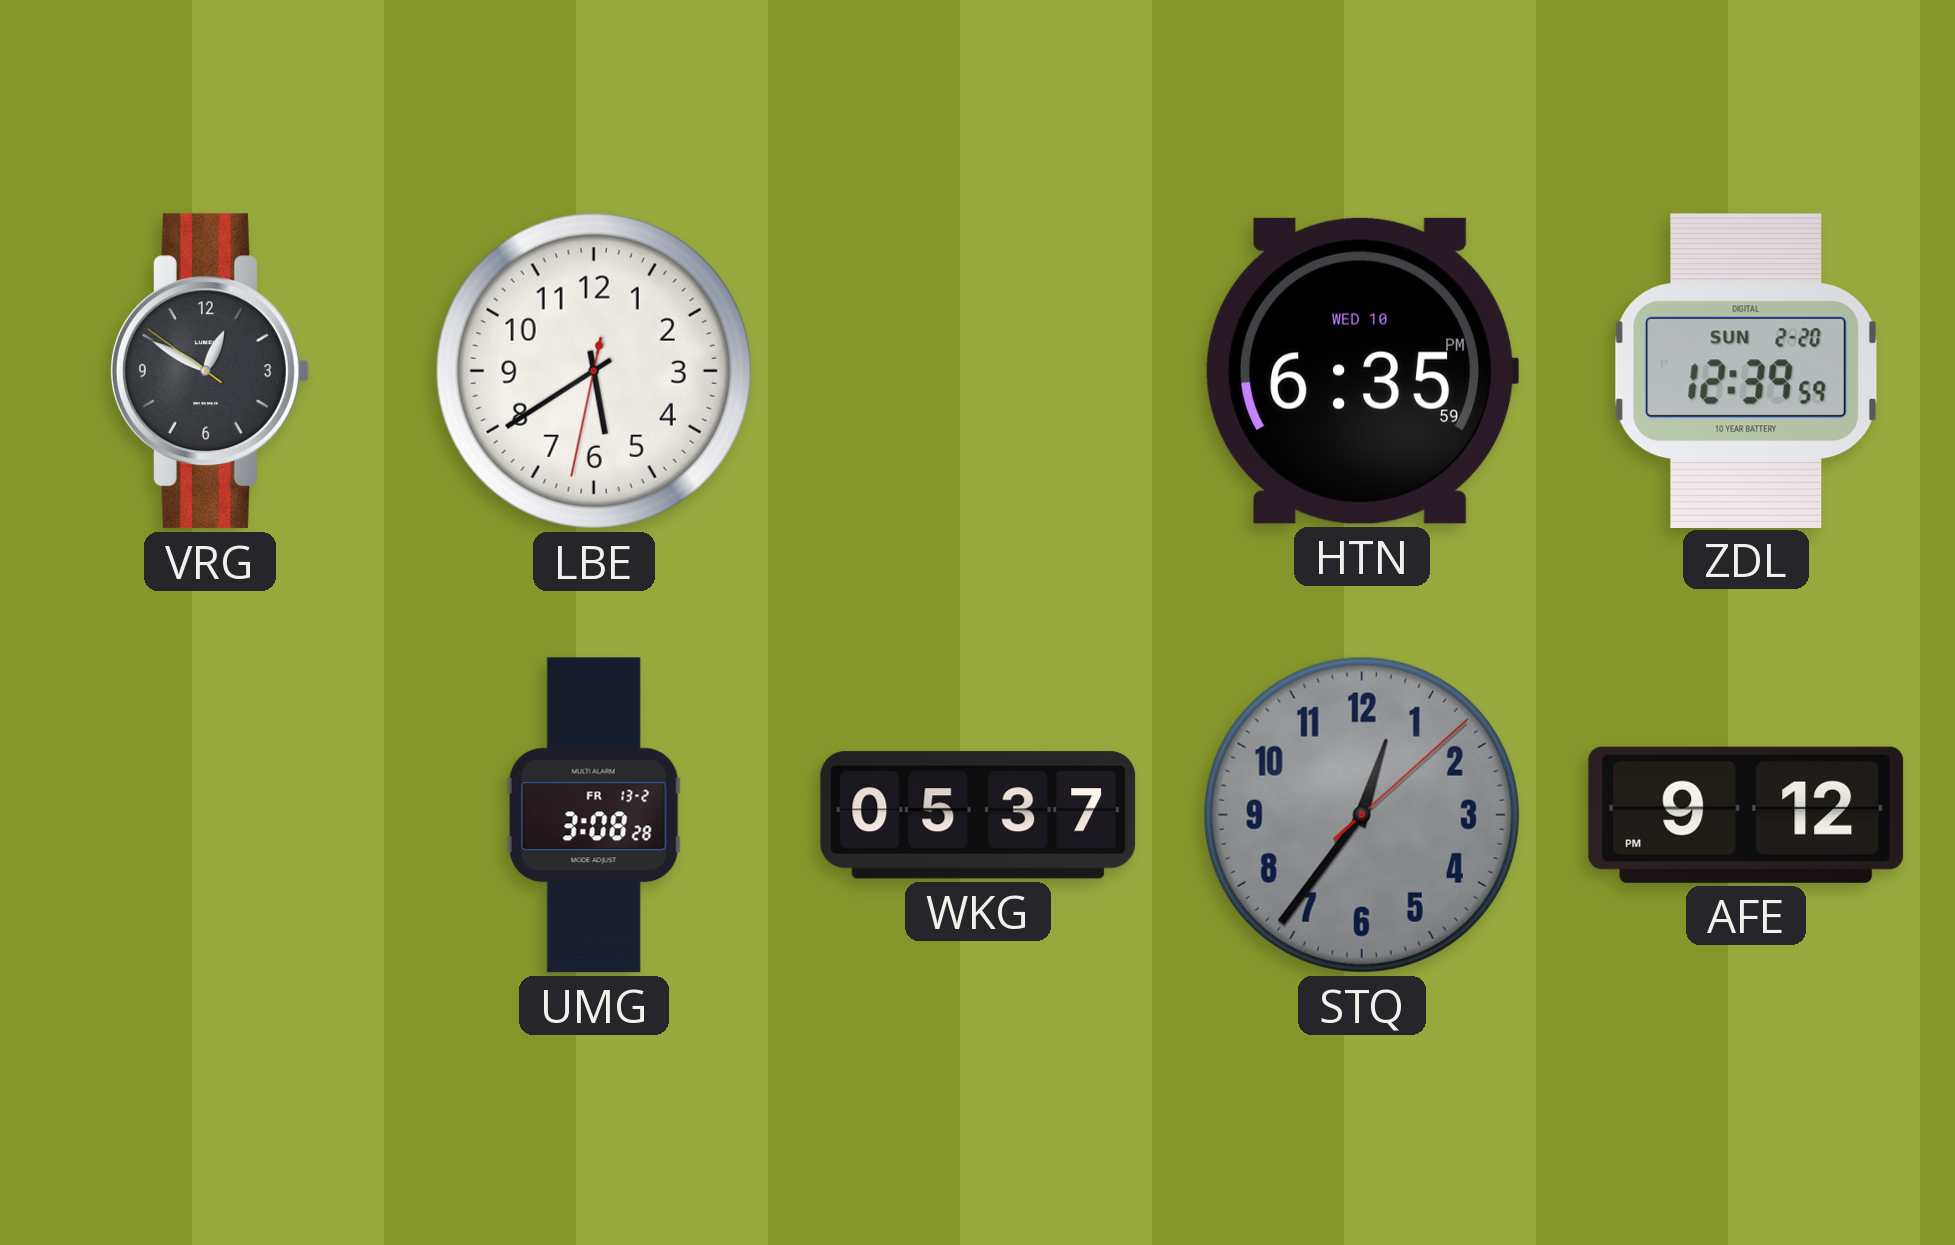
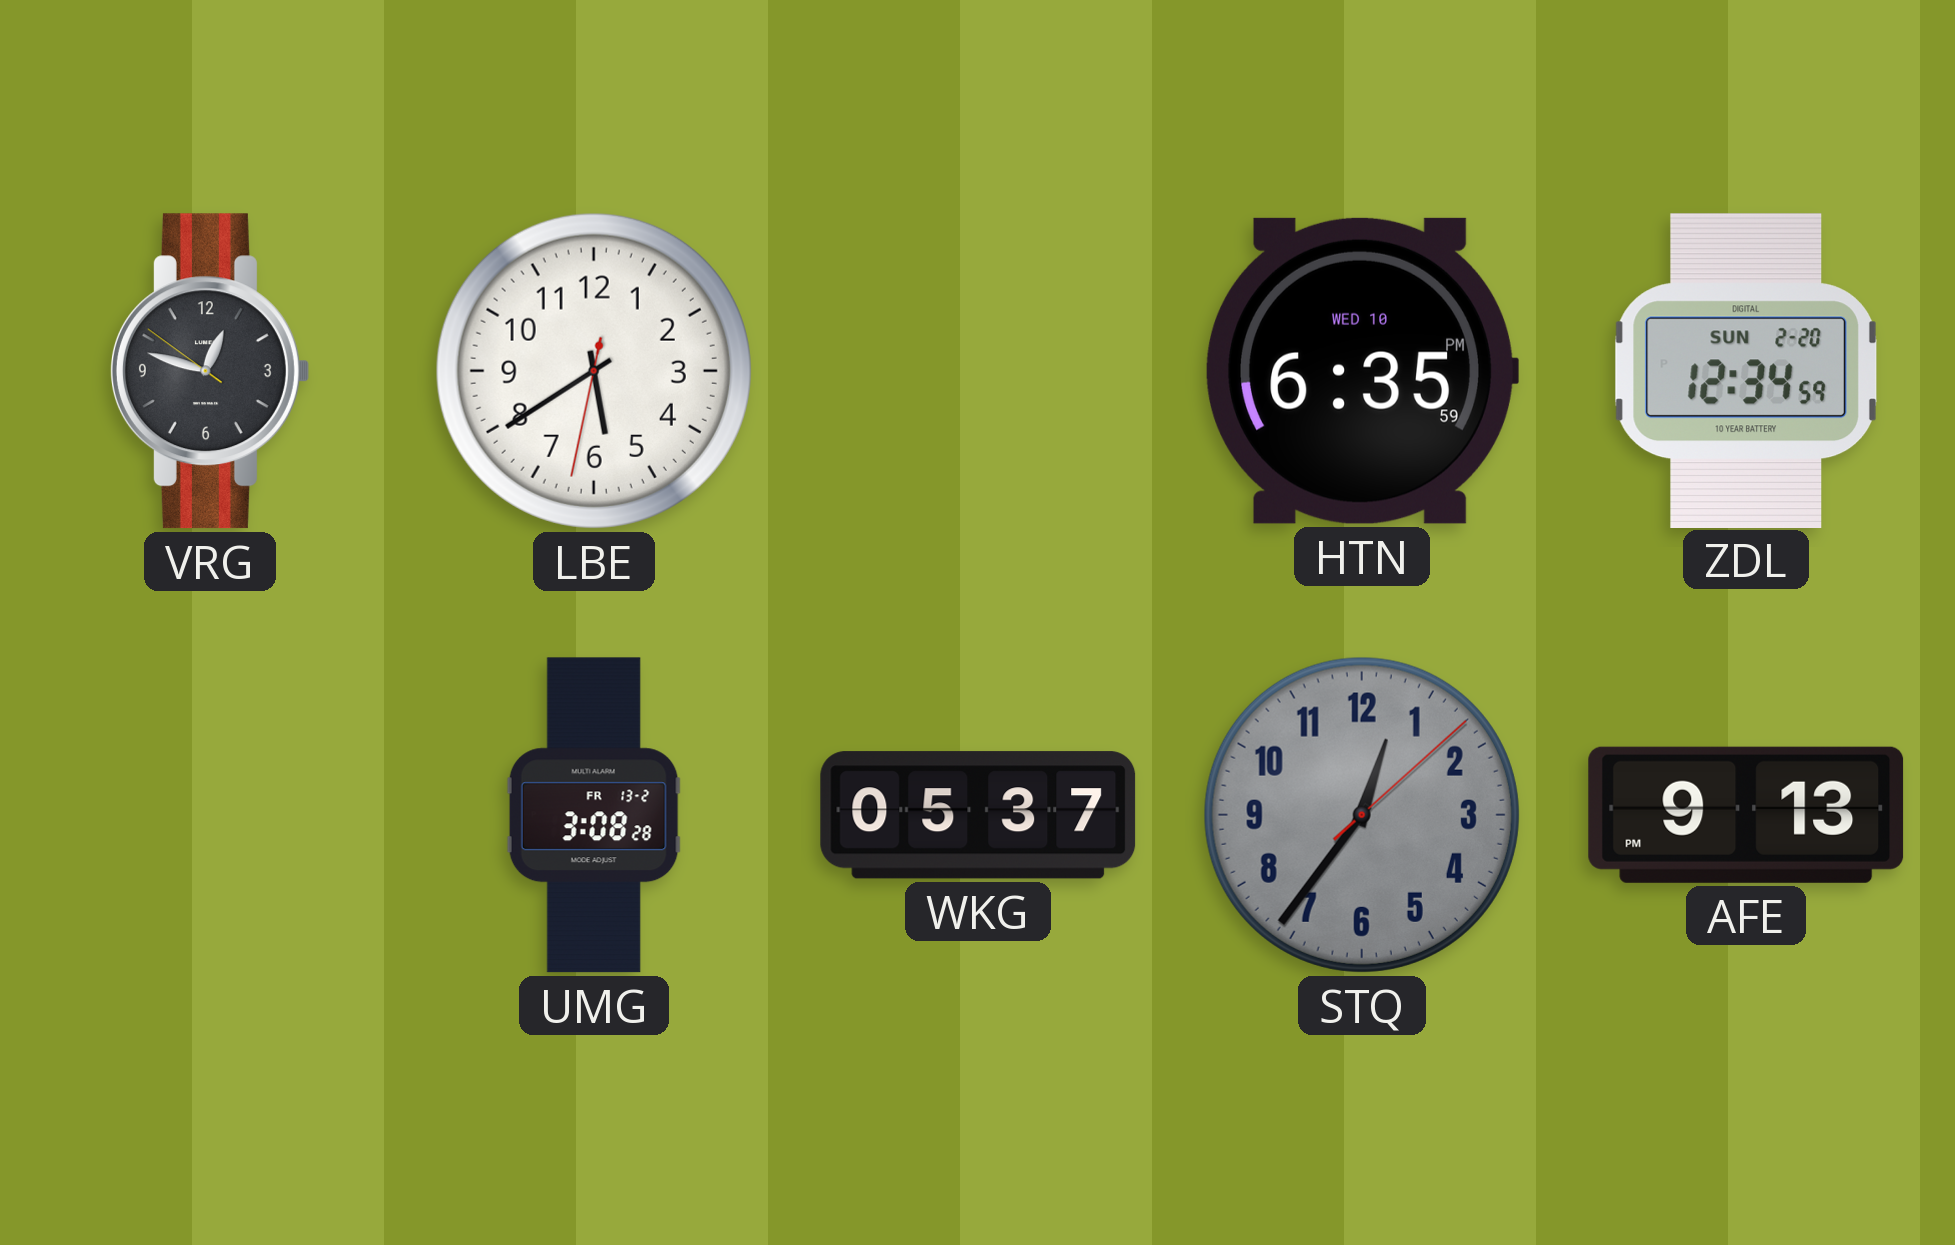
VRG: 12:49 -> 12:47
ZDL: 12:39 -> 12:34
AFE: 9:12 -> 9:13
